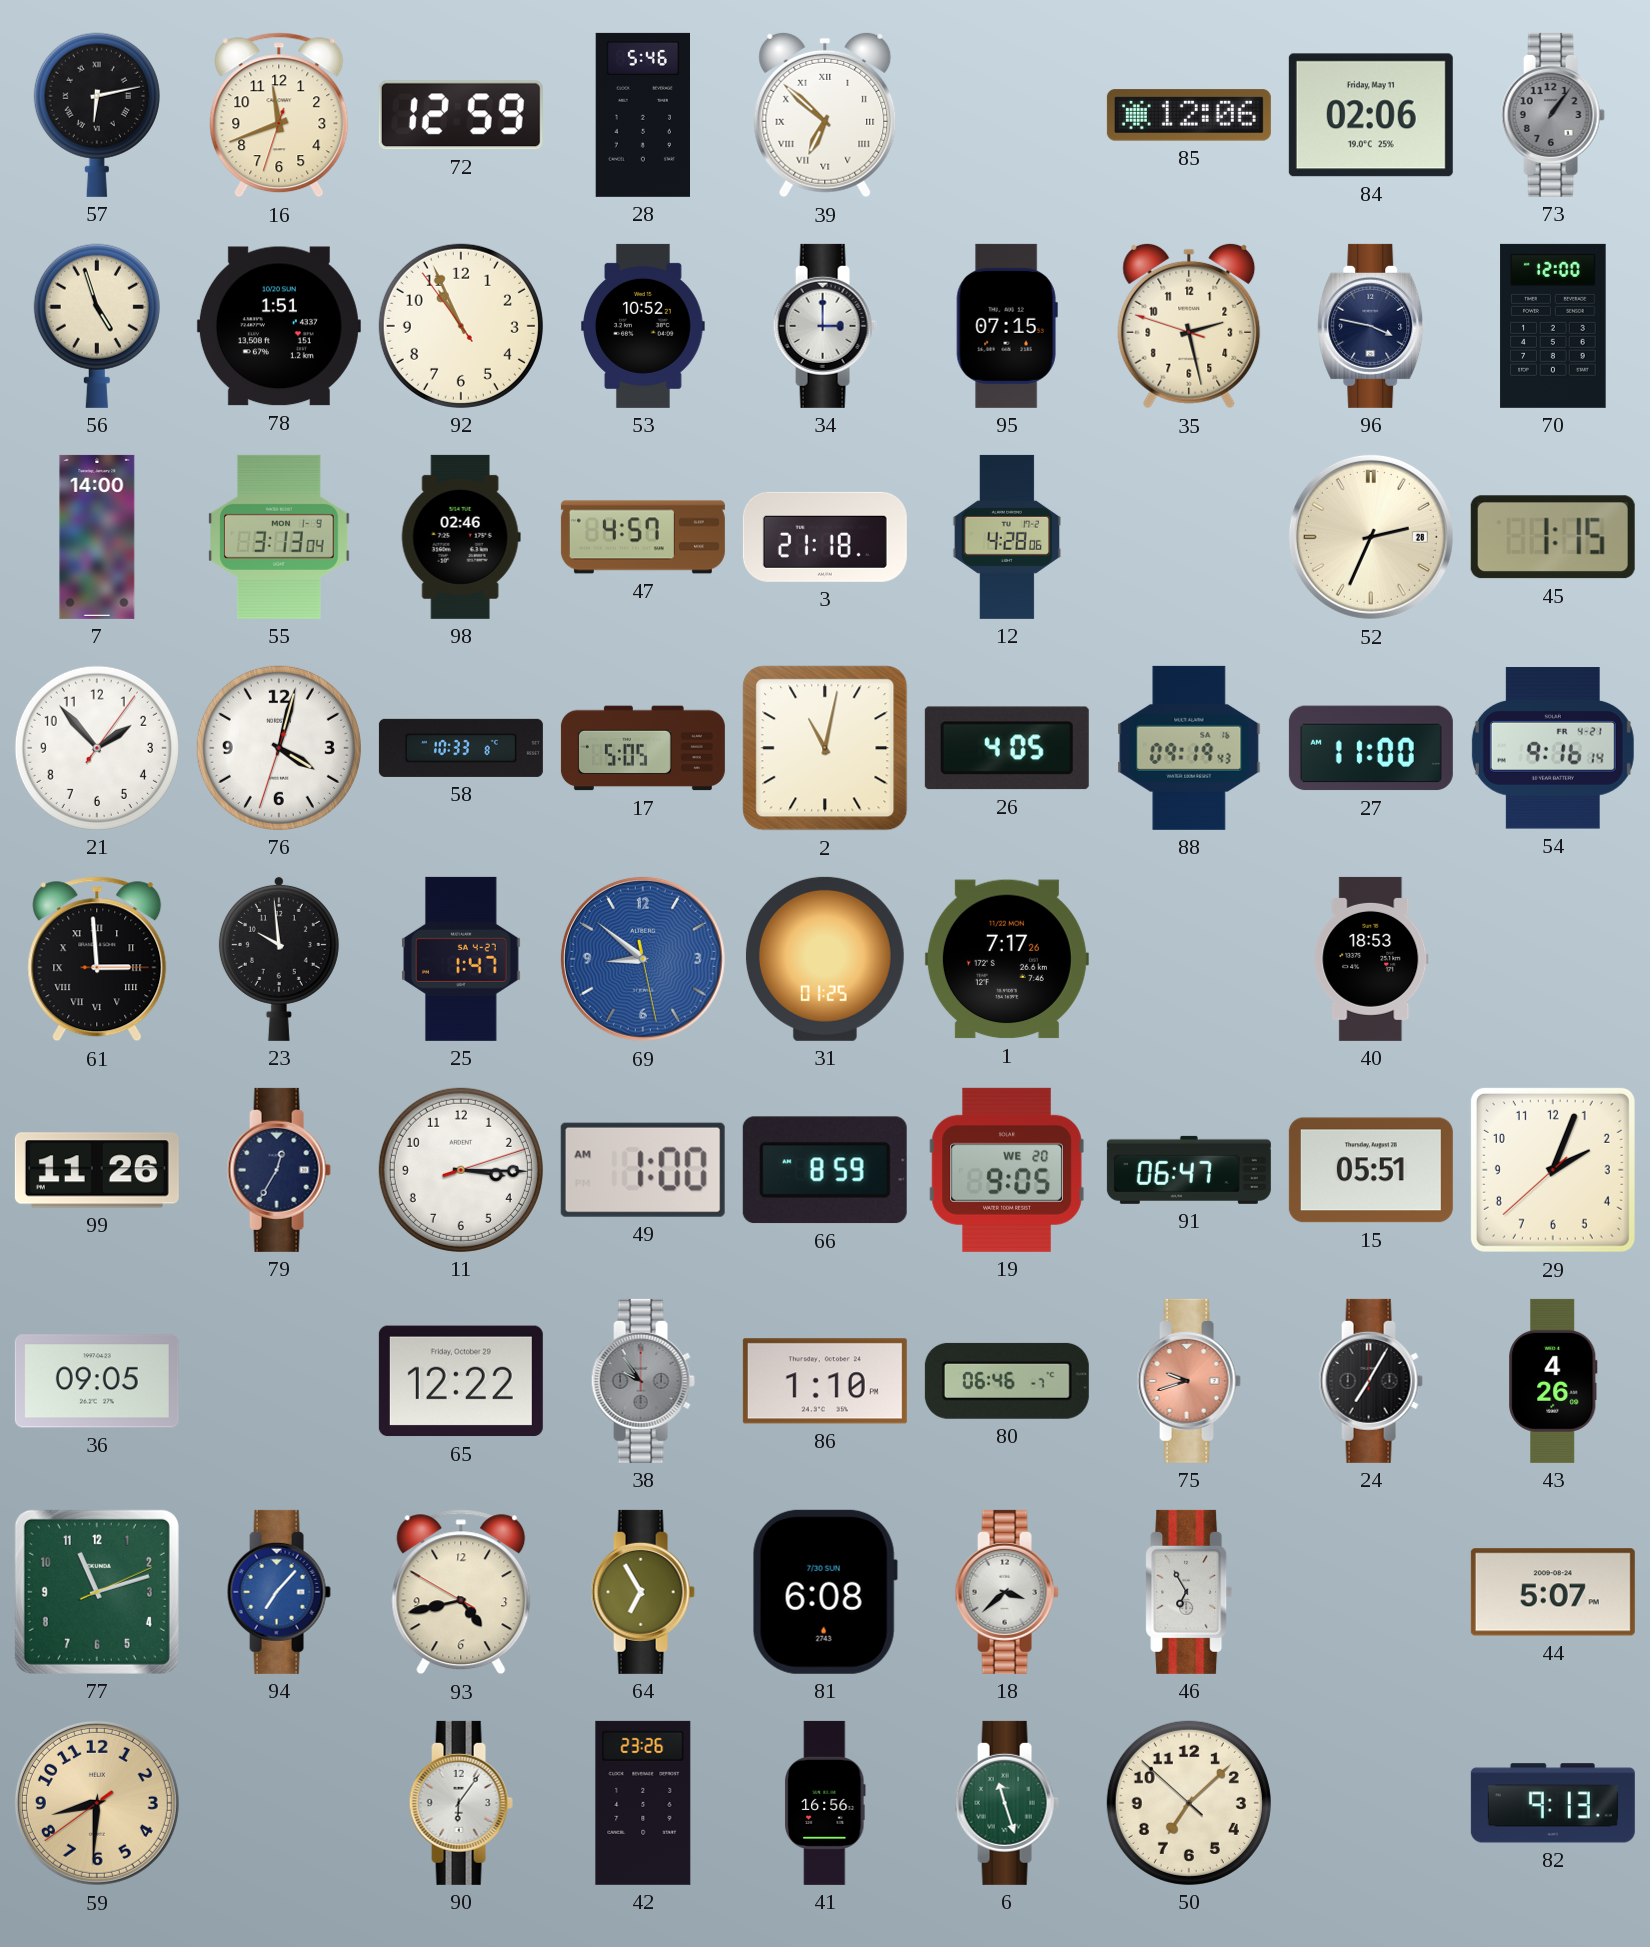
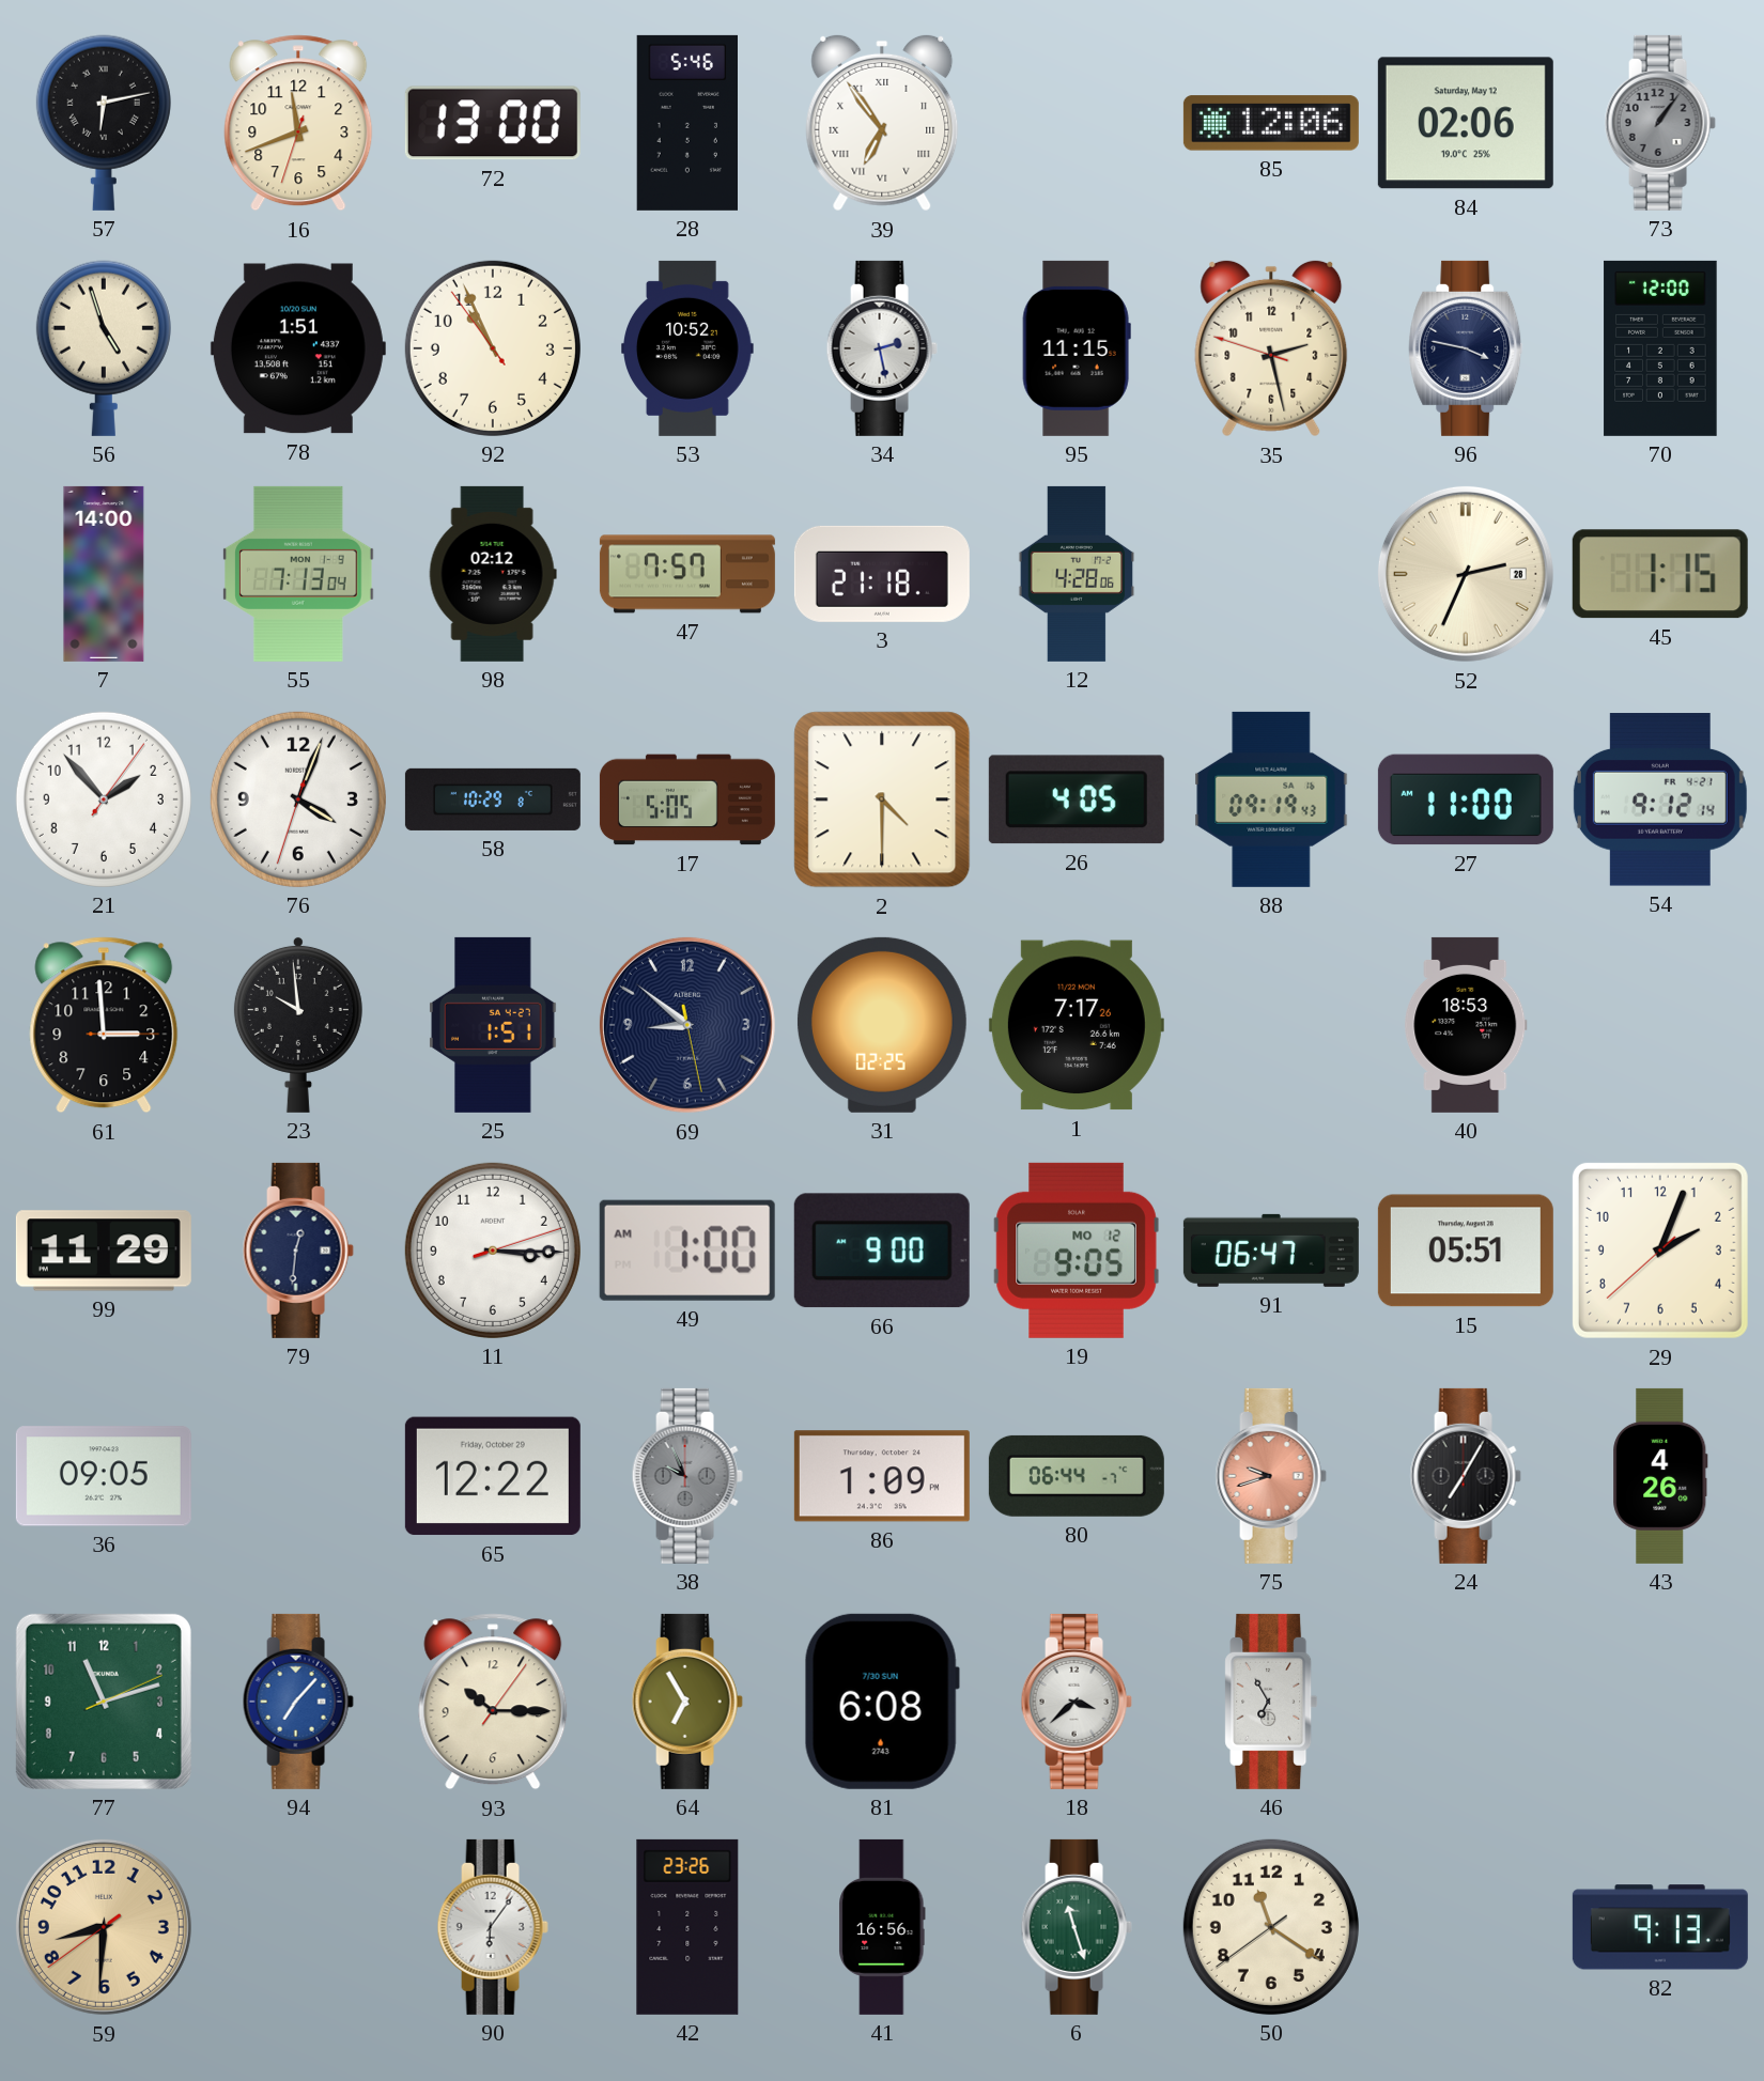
72: 12:59 -> 13:00
39: 6:52 -> 6:54
84 date: Friday, May 11 -> Saturday, May 12
34: 3:00 -> 2:28
95: 07:15 -> 11:15
55: 3:13 -> 7:13
98: 02:46 -> 02:12
47: 4:57 -> 7:57
76: 4:02 -> 4:03
58: 10:33 -> 10:29
2: 11:02 -> 4:30
54: 9:16 -> 9:12
61 numerals: Roman -> Arabic
25: 1:47 -> 1:51
69 dial: blue -> navy
31: 01:25 -> 02:25
99: 11:26 -> 11:29
79: 12:35 -> 12:31
66: 8:59 -> 9:00
19 date: WE 20 -> MO 12
38: 9:54 -> 9:56
86: 1:10 -> 1:09
80: 06:46 -> 06:44
93: 4:42 -> 10:15
44: 5:07 -> none
50: 7:07 -> 11:20
